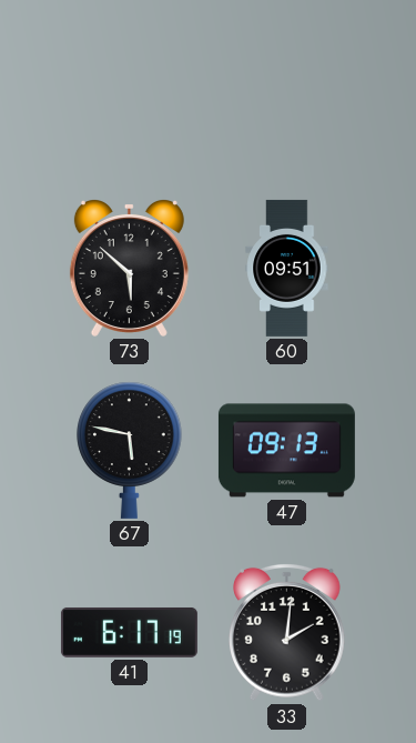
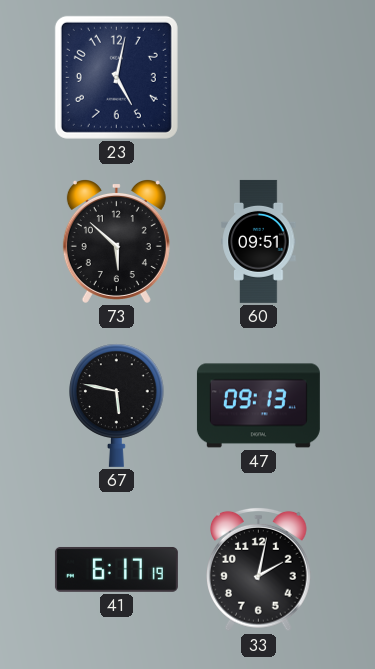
23: none -> 5:02
33: 2:01 -> 2:02
